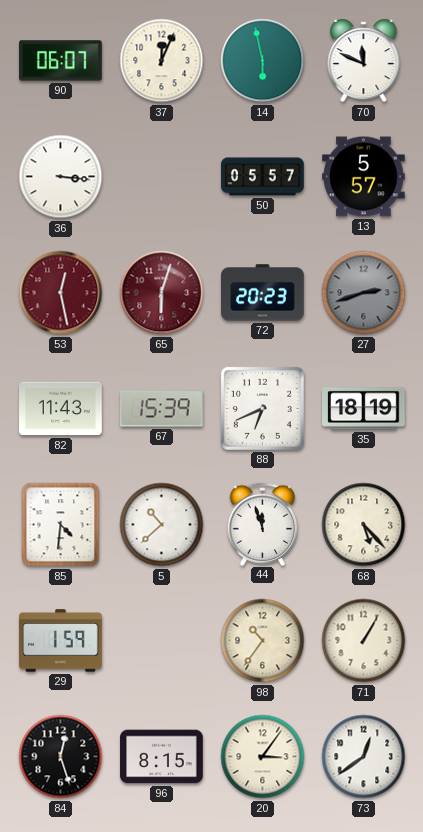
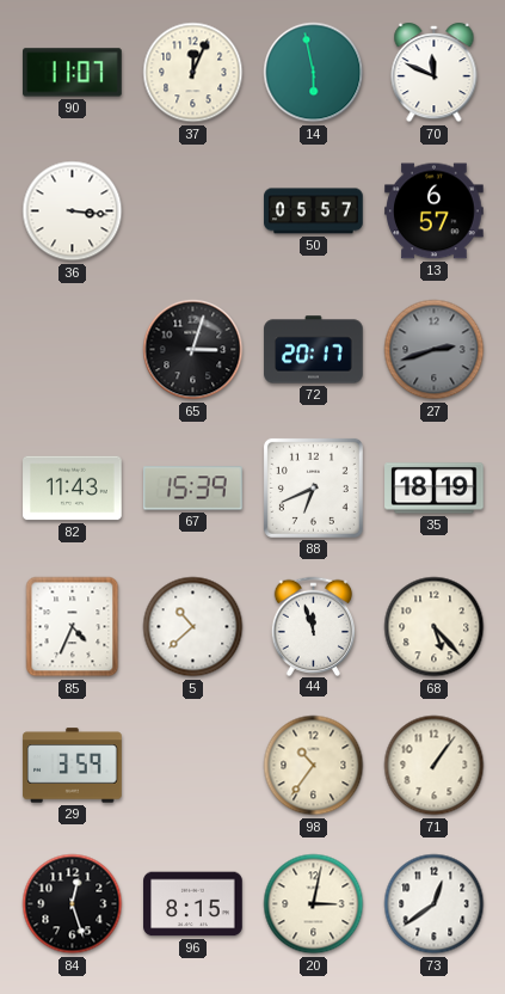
90: 06:07 -> 11:07
13: 5:57 -> 6:57
53: 12:28 -> none
65: 6:03 -> 3:03
65 dial: burgundy -> black
72: 20:23 -> 20:17
85: 4:31 -> 4:34
29: 1:59 -> 3:59
71: 1:05 -> 1:06
20: 3:06 -> 3:02
